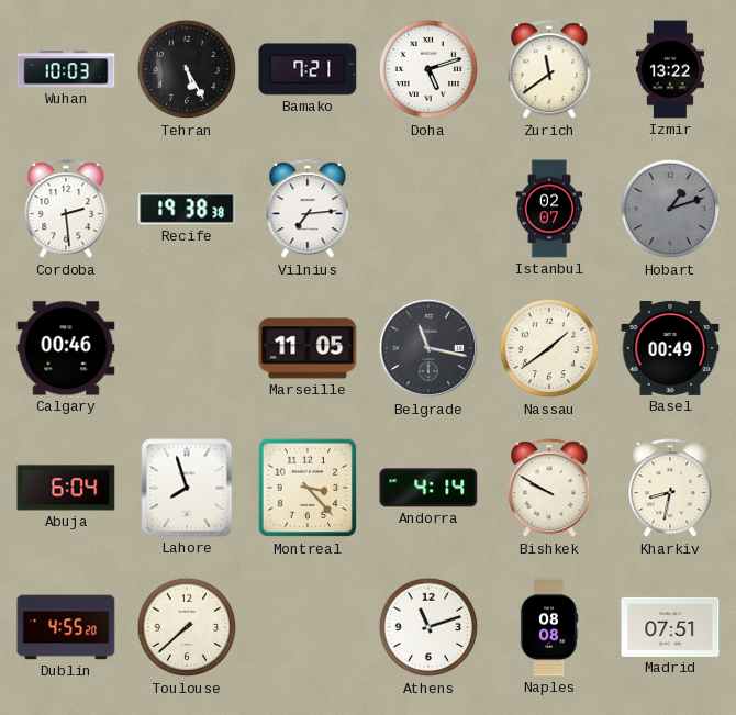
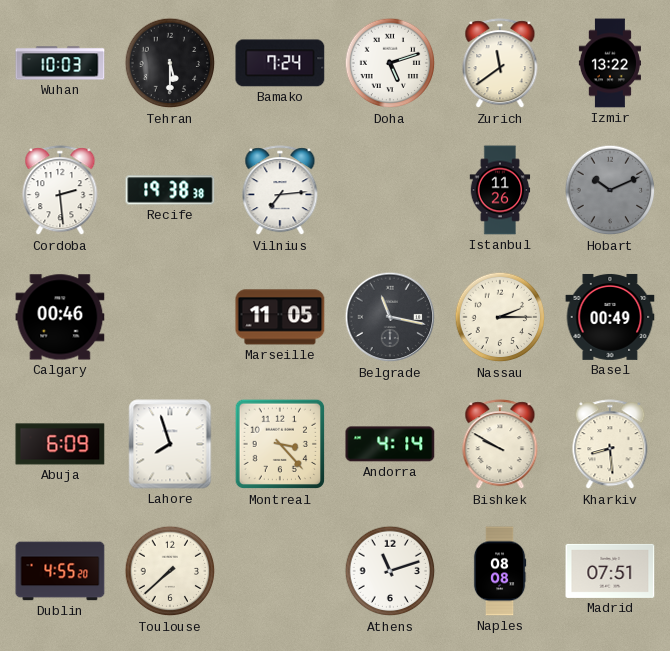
Tehran: 5:25 -> 5:30
Bamako: 7:21 -> 7:24
Istanbul: 02:07 -> 11:26
Hobart: 1:12 -> 10:11
Nassau: 1:39 -> 2:15
Abuja: 6:04 -> 6:09
Kharkiv: 8:32 -> 8:29
